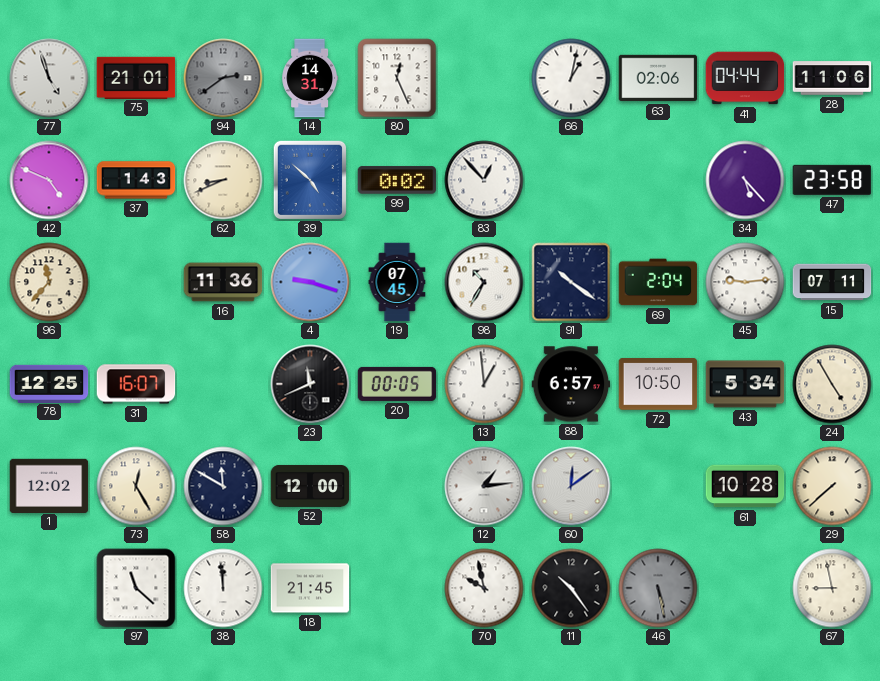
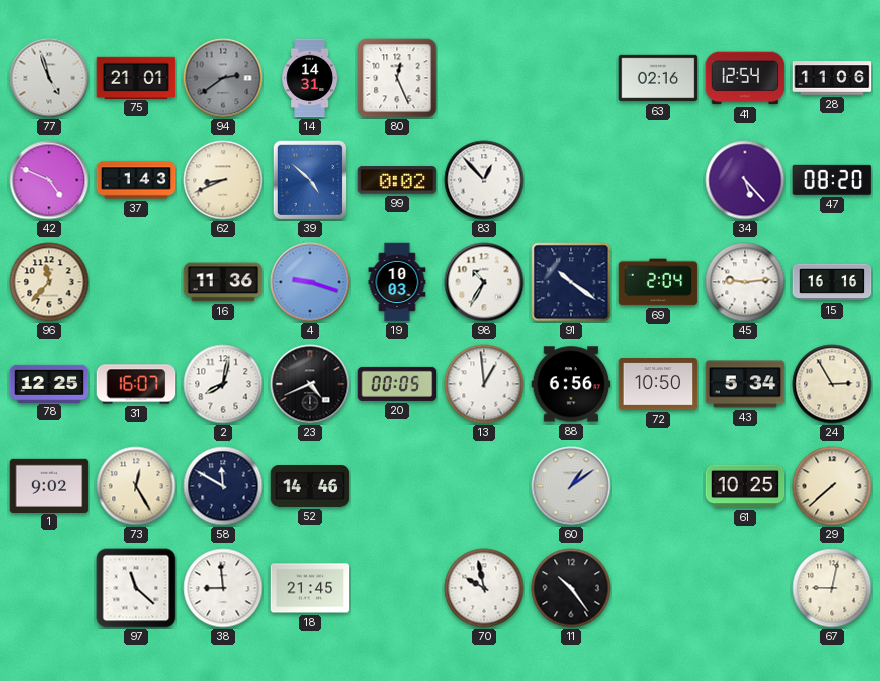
66: 1:02 -> none
63: 02:06 -> 02:16
41: 04:44 -> 12:54
47: 23:58 -> 08:20
19: 07:45 -> 10:03
15: 07:11 -> 16:16
2: none -> 8:02
23: 11:41 -> 4:41
88: 6:57 -> 6:56
24: 4:55 -> 2:55
1: 12:02 -> 9:02
52: 12:00 -> 14:46
12: 1:14 -> none
60: 12:09 -> 1:09
61: 10:28 -> 10:25
38: 11:59 -> 8:59
46: 5:28 -> none
67: 8:58 -> 9:02
